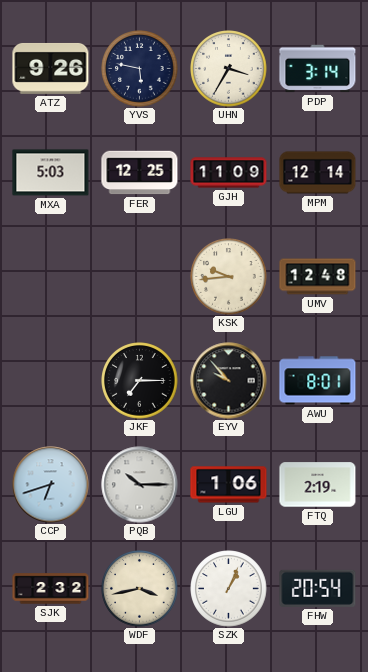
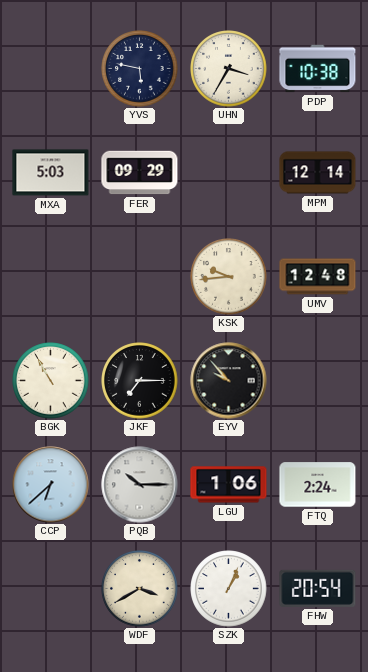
ATZ: 9:26 -> none
PDP: 3:14 -> 10:38
FER: 12:25 -> 09:29
GJH: 11:09 -> none
BGK: none -> 10:55
AWU: 8:01 -> none
CCP: 6:42 -> 6:38
FTQ: 2:19 -> 2:24
SJK: 2:32 -> none
WDF: 3:43 -> 3:40
